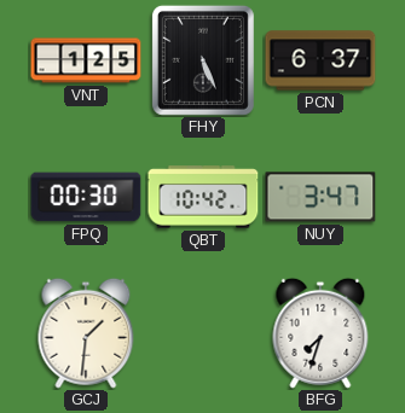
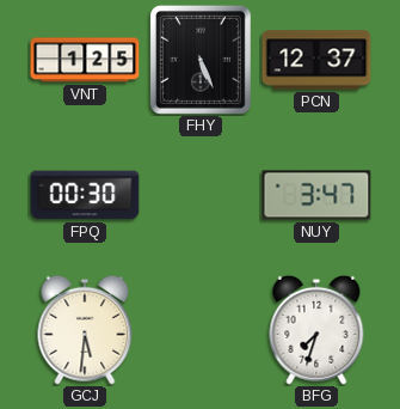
PCN: 6:37 -> 12:37
QBT: 10:42 -> none
GCJ: 1:31 -> 5:31
